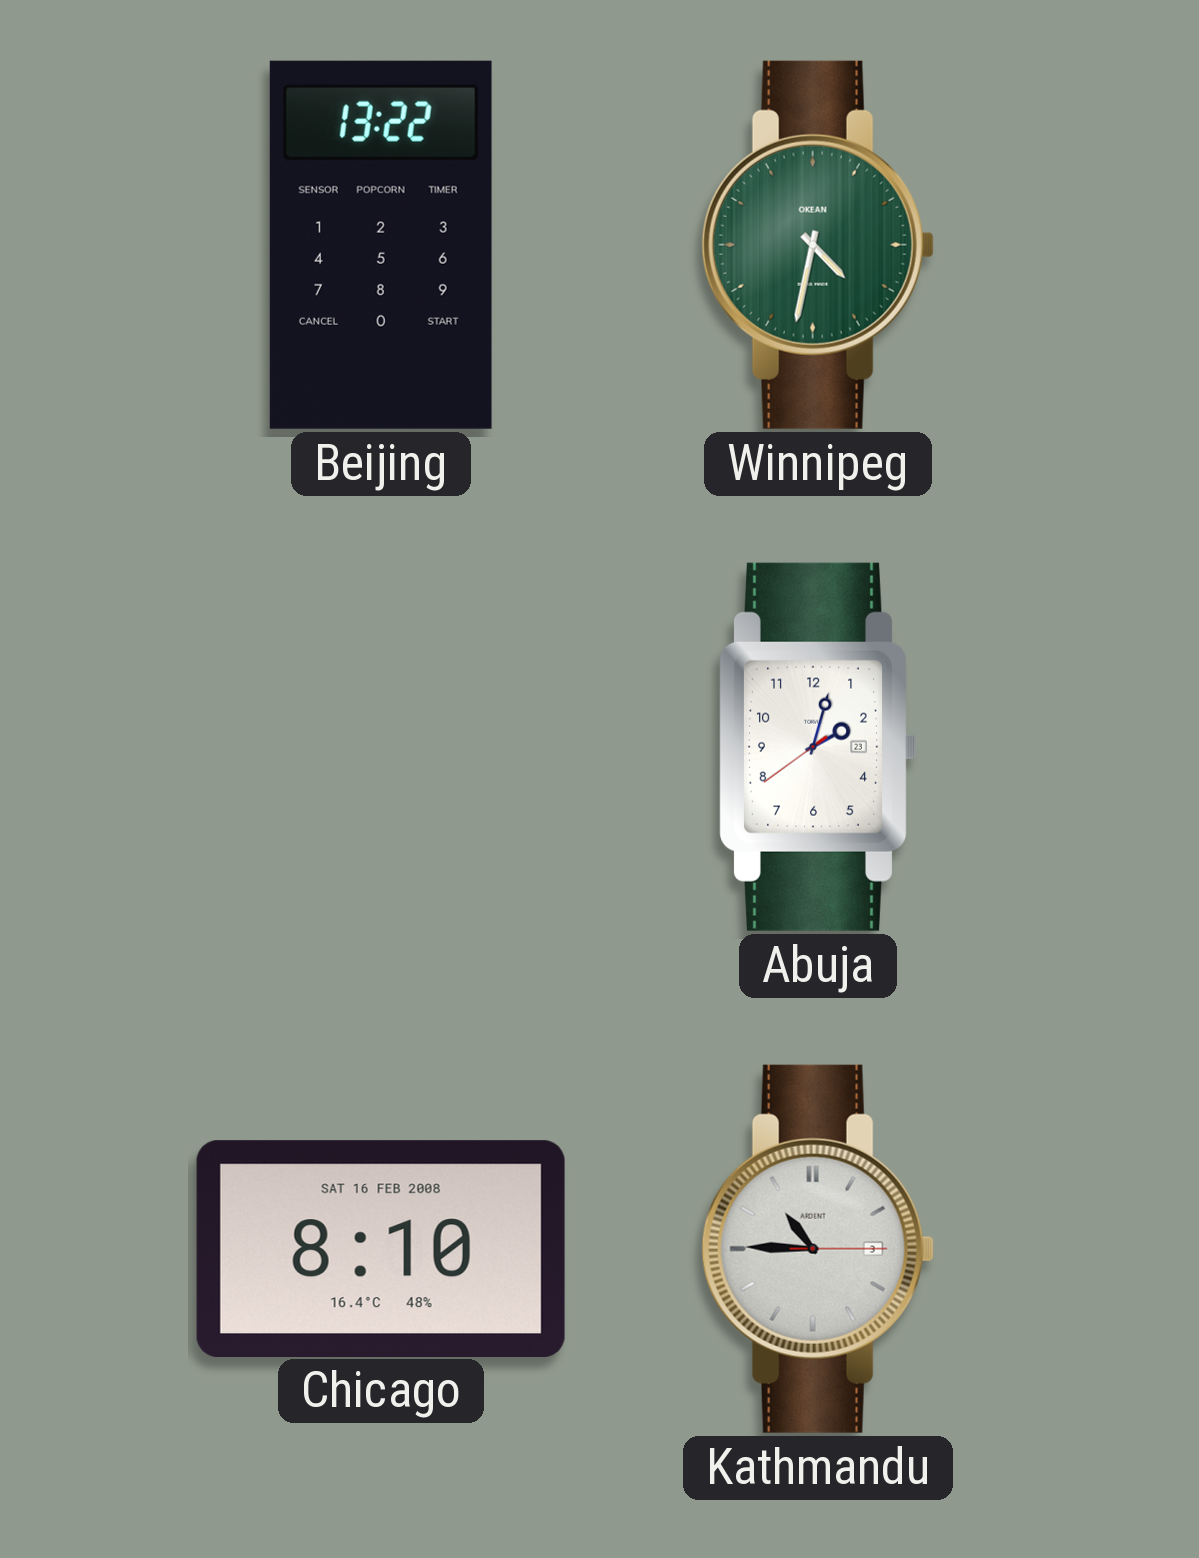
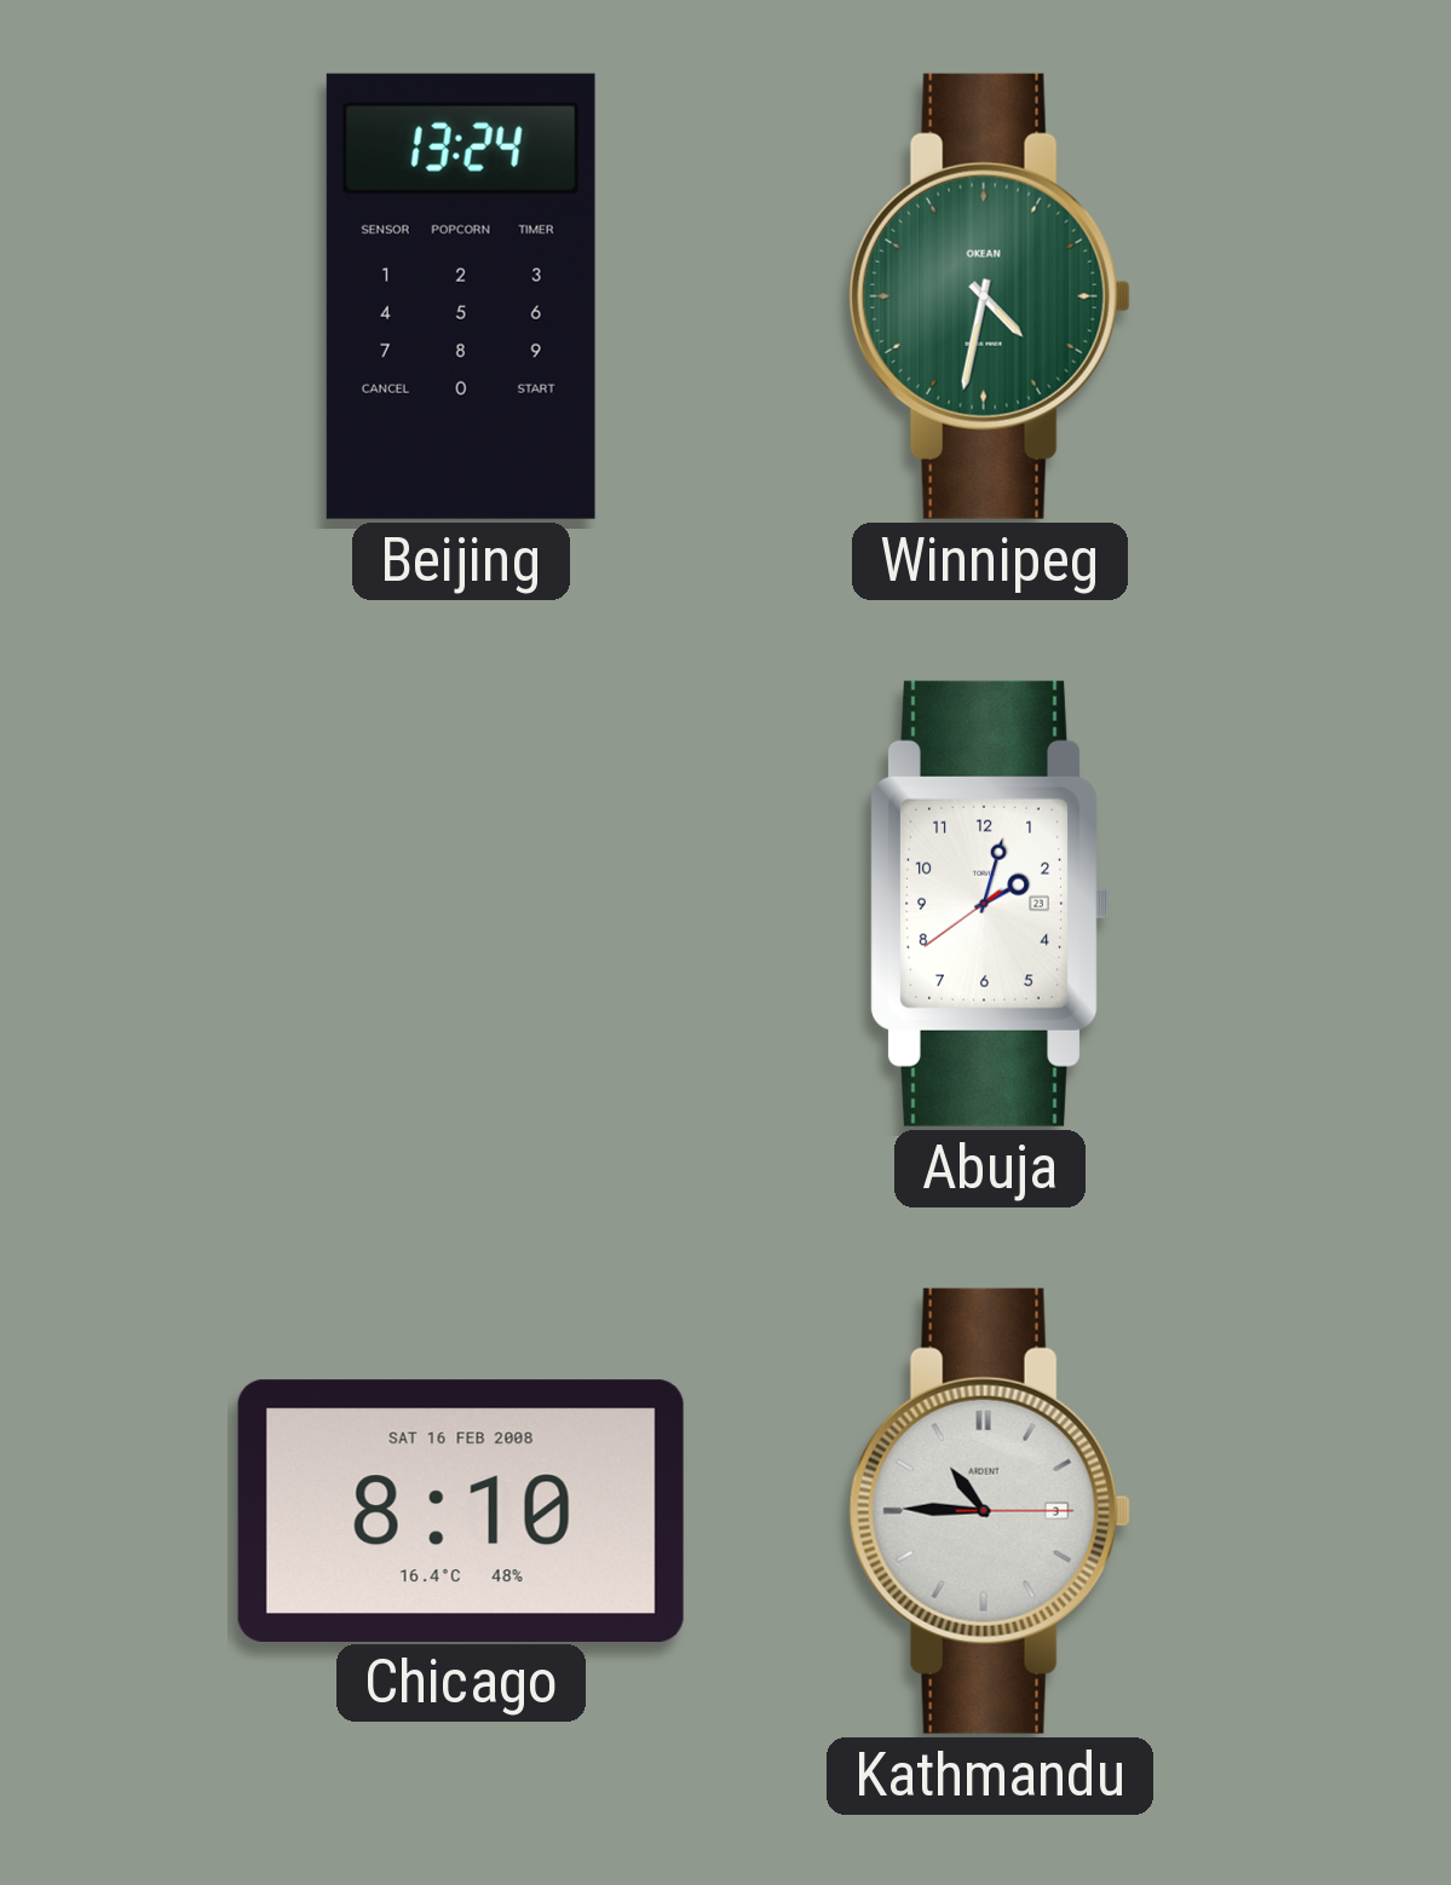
Beijing: 13:22 -> 13:24
